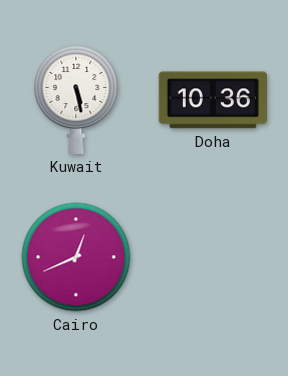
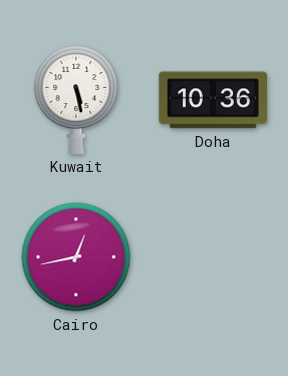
Cairo: 12:41 -> 12:43
